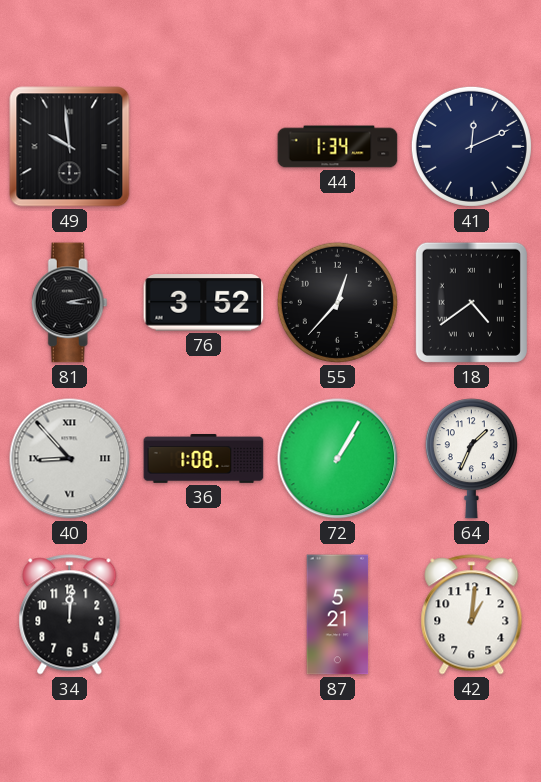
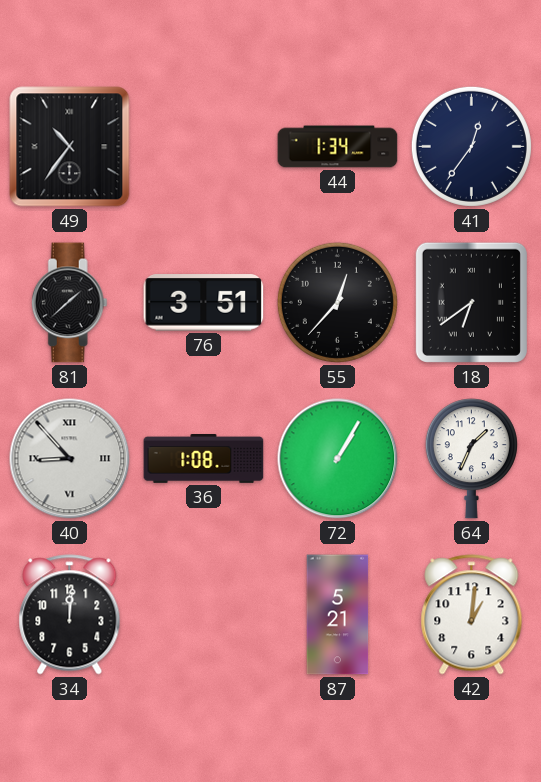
49: 9:59 -> 10:36
41: 12:11 -> 12:36
81: 3:13 -> 1:38
76: 3:52 -> 3:51
18: 4:39 -> 6:39
